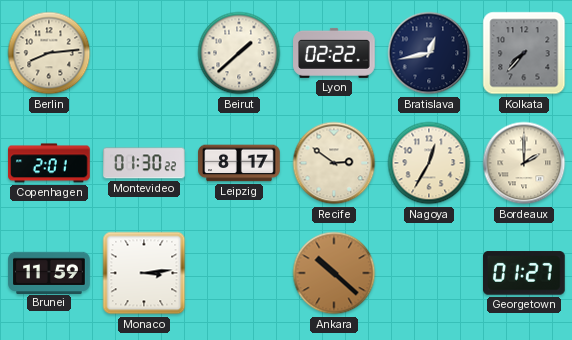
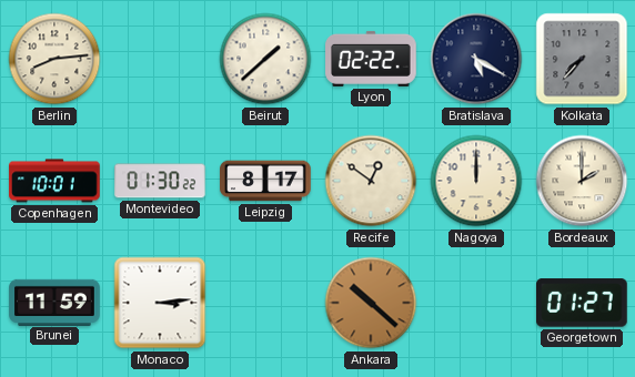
Bratislava: 12:43 -> 5:20
Copenhagen: 2:01 -> 10:01
Recife: 2:51 -> 12:51
Nagoya: 12:35 -> 12:00
